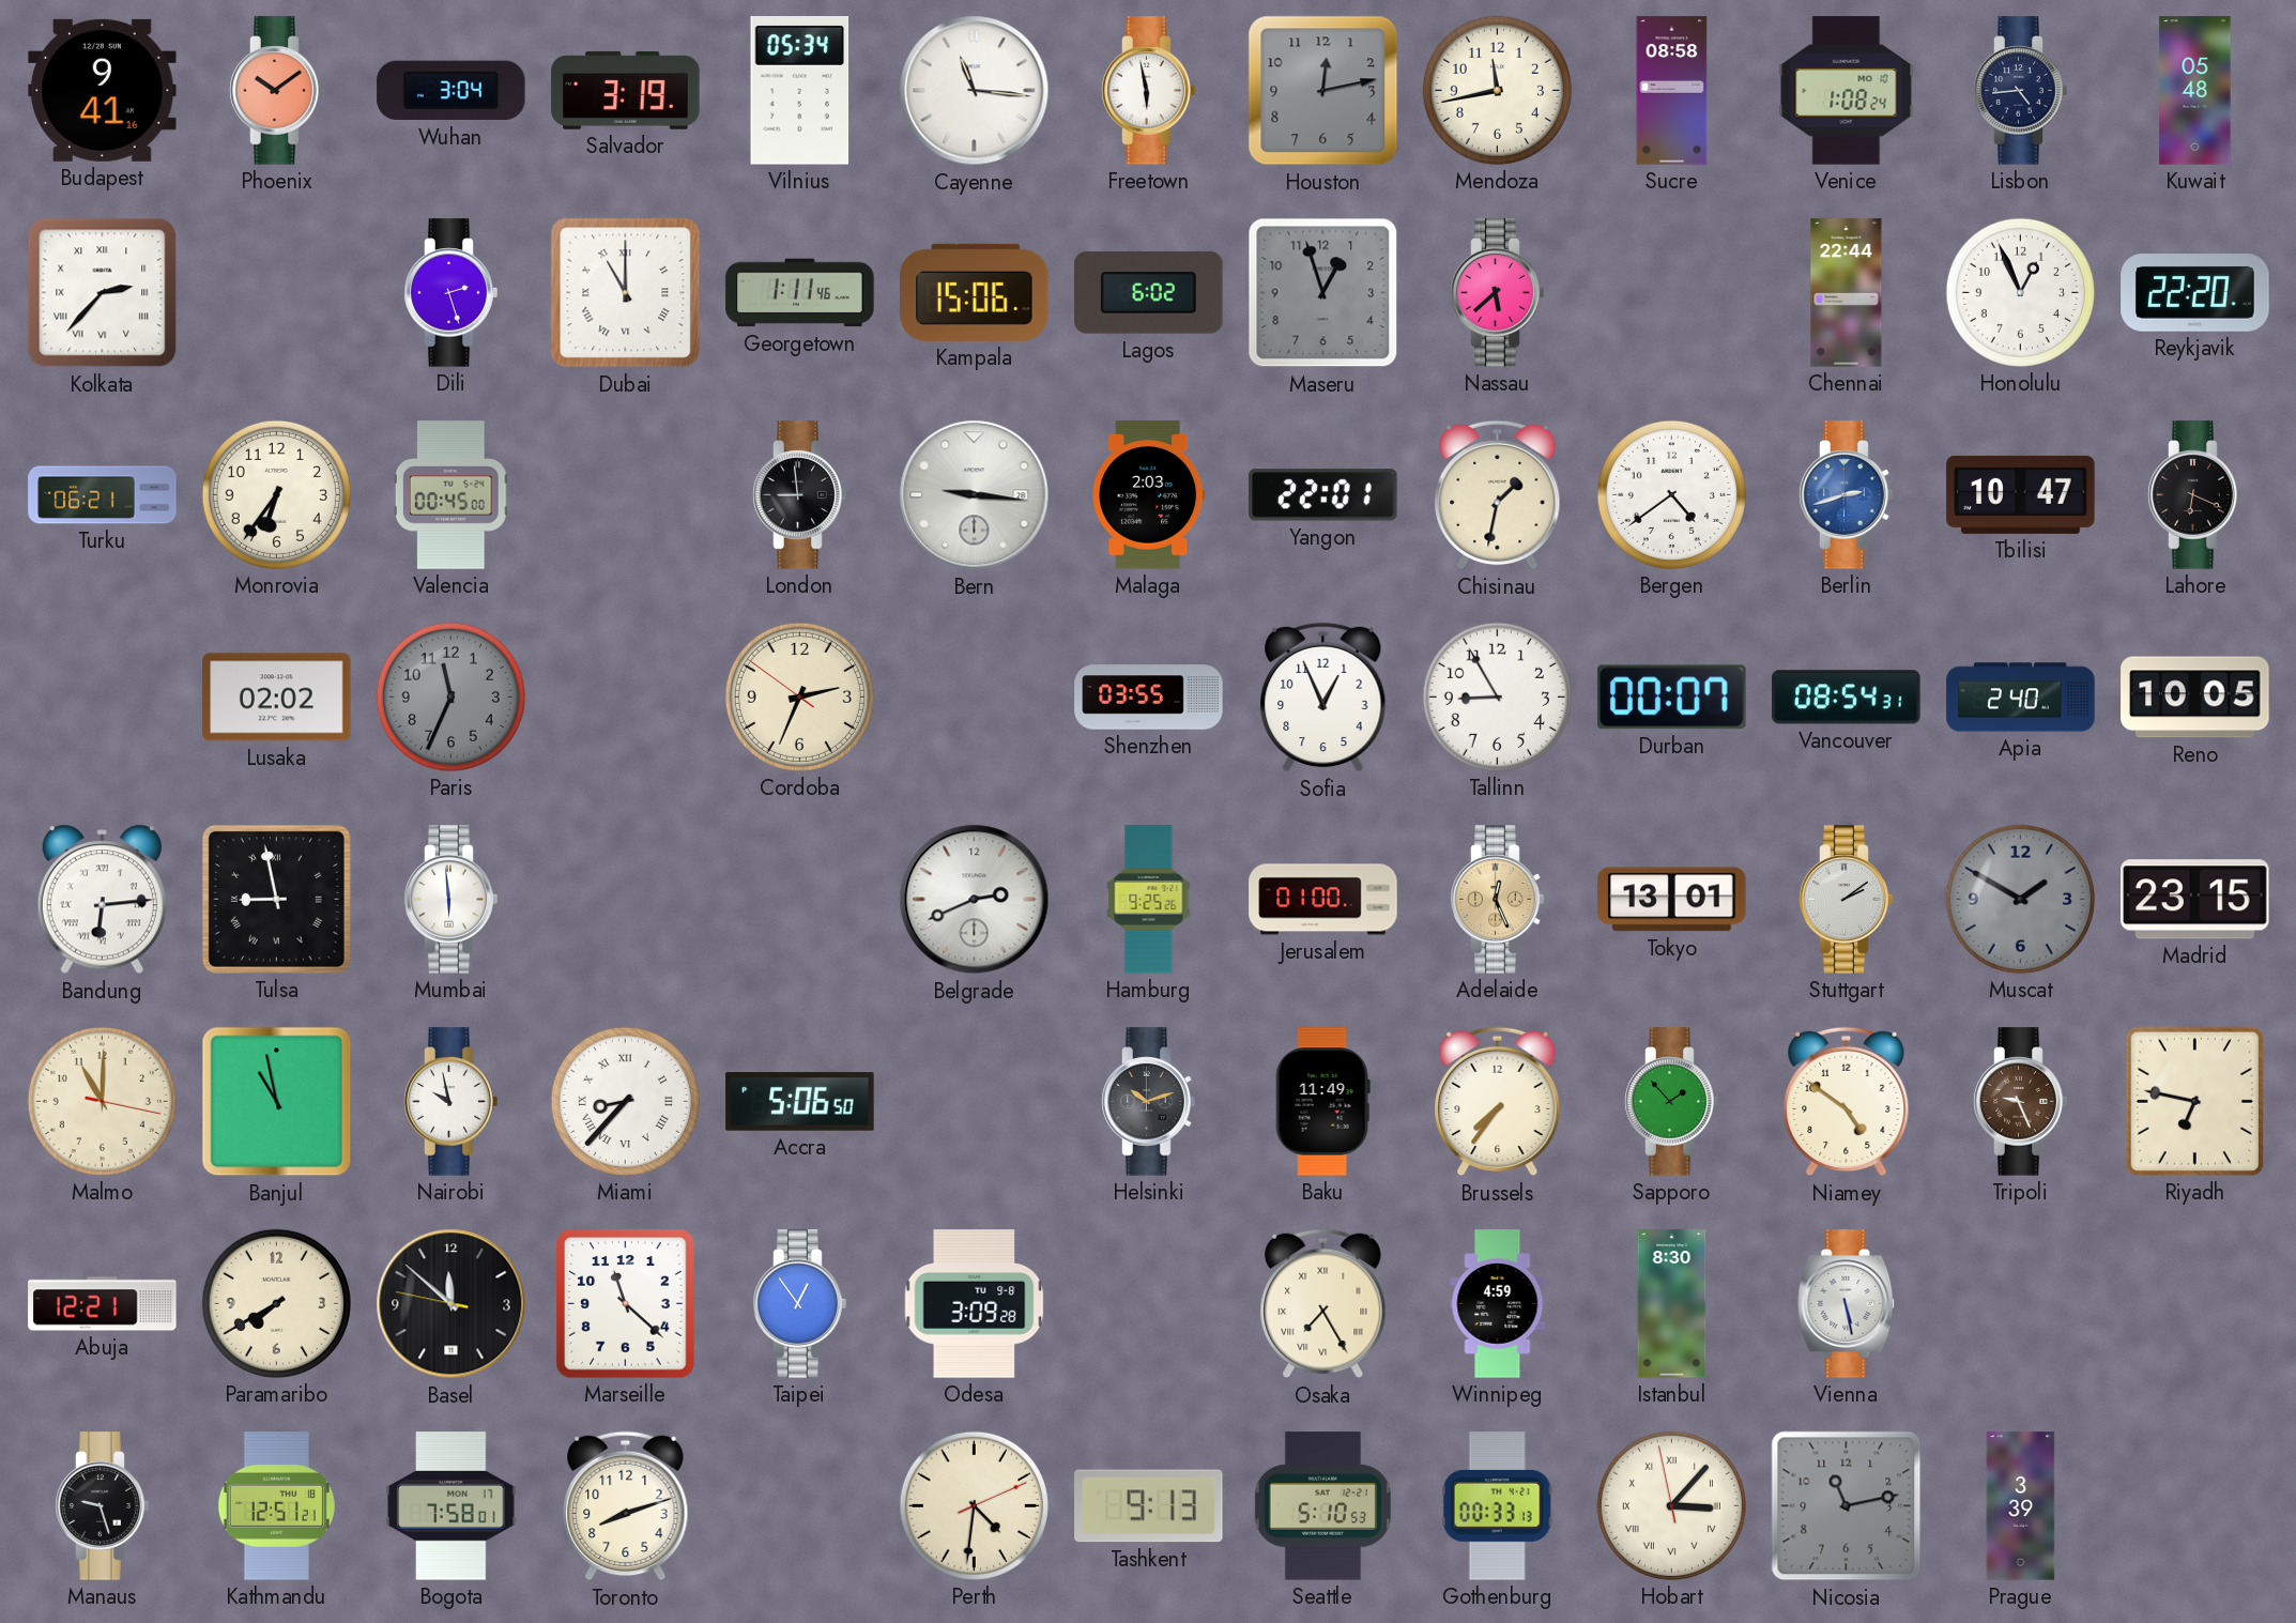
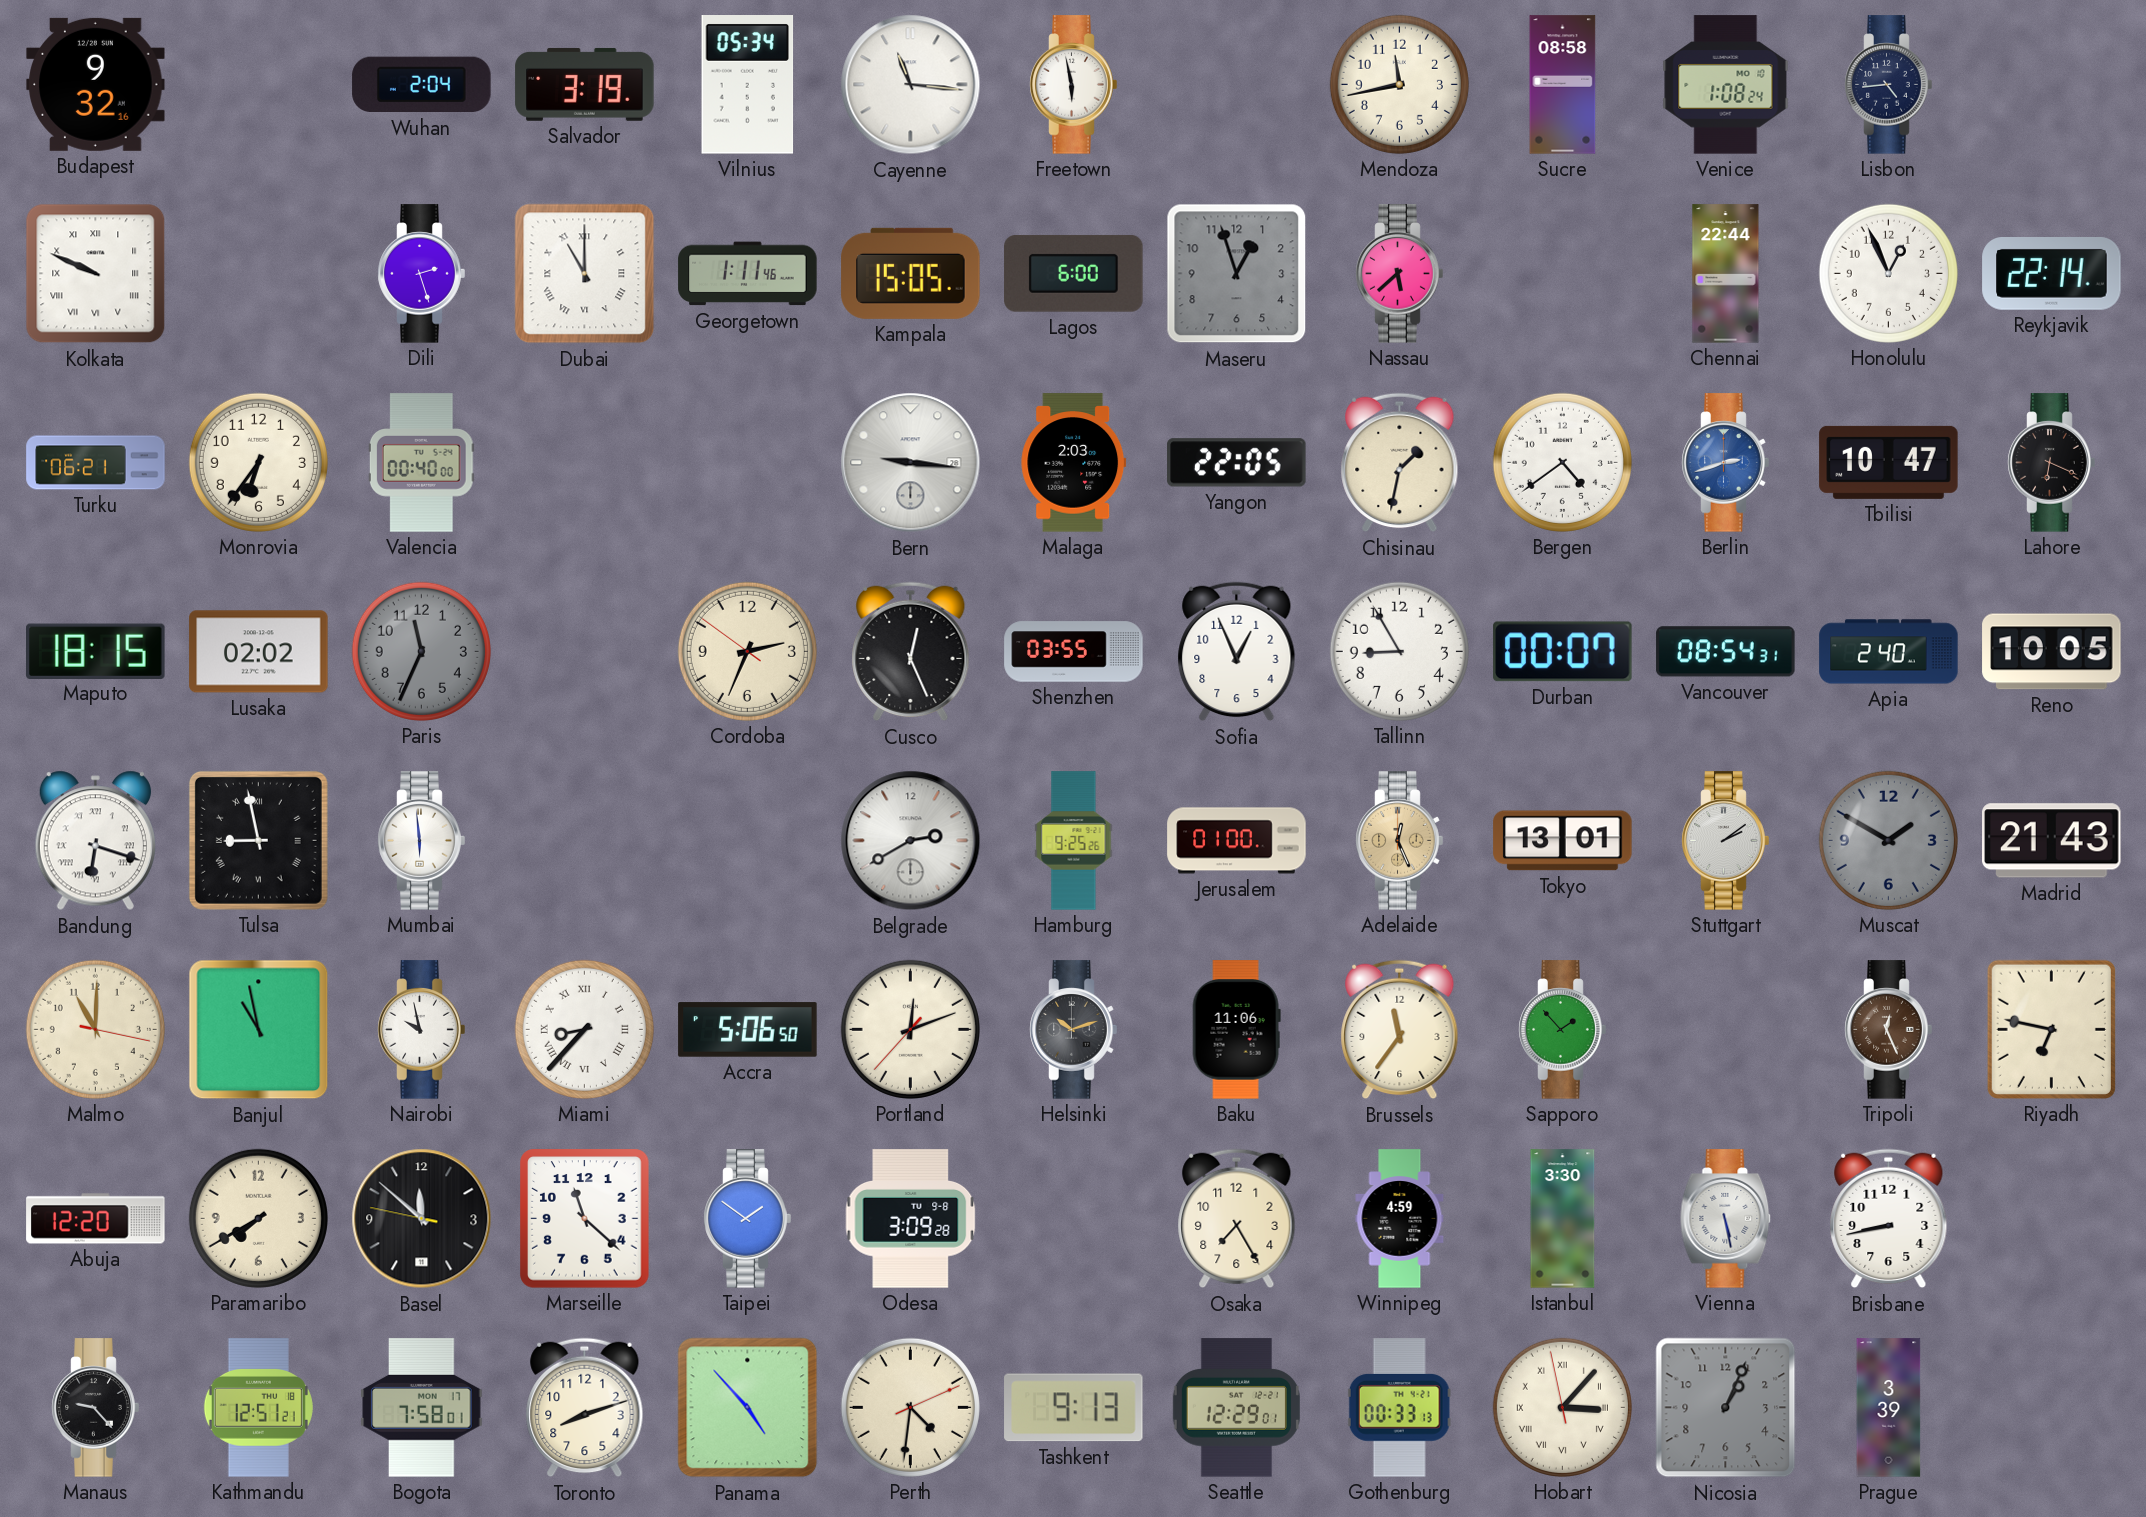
Budapest: 9:41 -> 9:32
Phoenix: 10:09 -> none
Wuhan: 3:04 -> 2:04
Houston: 12:13 -> none
Kuwait: 05:48 -> none
Kolkata: 2:37 -> 9:49
Kampala: 15:06 -> 15:05
Lagos: 6:02 -> 6:00
Reykjavik: 22:20 -> 22:14
Valencia: 00:45 -> 00:40
London: 8:59 -> none
Yangon: 22:01 -> 22:05
Maputo: none -> 18:15
Cusco: none -> 12:26
Bandung: 6:14 -> 6:18
Belgrade: 2:41 -> 2:40
Madrid: 23:15 -> 21:43
Portland: none -> 12:11
Baku: 11:49 -> 11:06
Brussels: 7:36 -> 11:36
Niamey: 4:51 -> none
Tripoli: 9:26 -> 12:26
Abuja: 12:21 -> 12:20
Taipei: 12:54 -> 1:51
Osaka numerals: Roman -> Arabic
Istanbul: 8:30 -> 3:30
Brisbane: none -> 8:43
Manaus: 9:27 -> 9:23
Panama: none -> 4:53
Seattle: 5:10 -> 12:29
Nicosia: 11:13 -> 1:04
